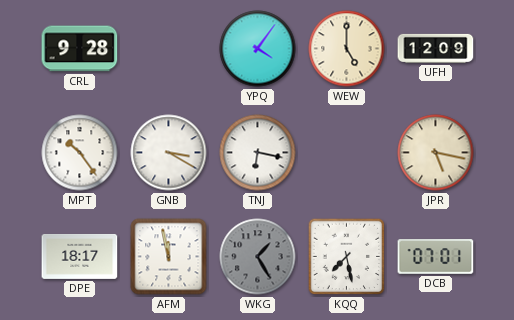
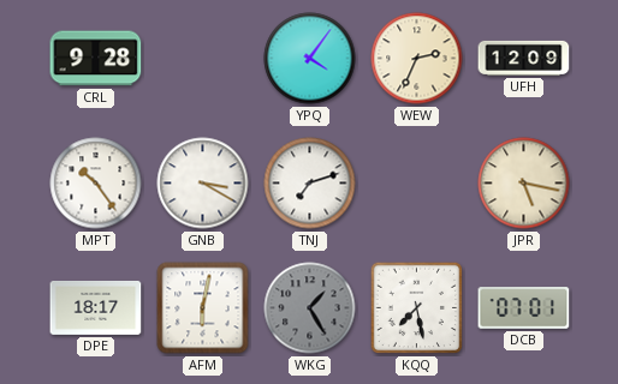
WEW: 5:00 -> 2:34
TNJ: 6:17 -> 7:12
AFM: 11:58 -> 6:02
